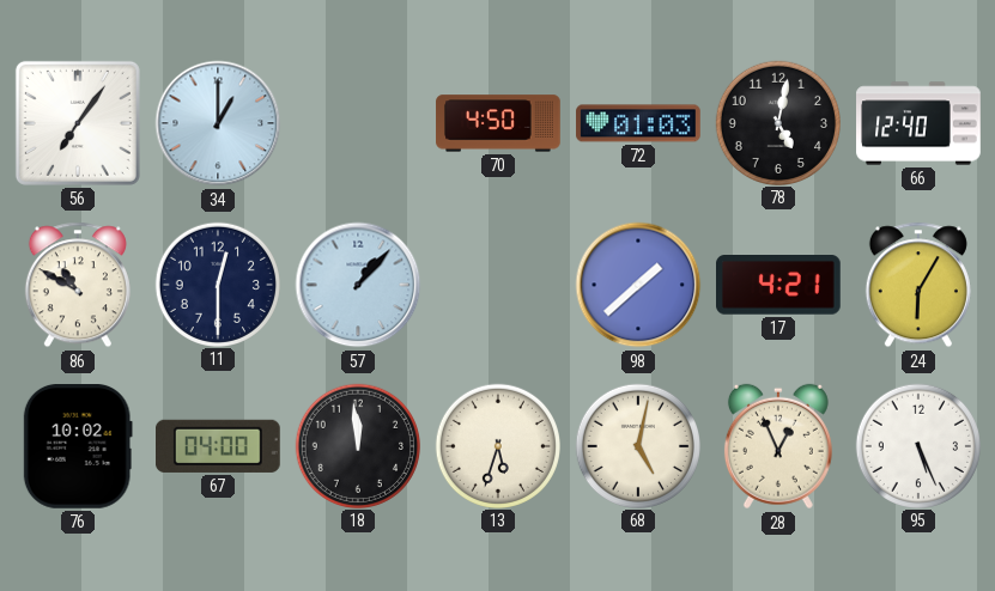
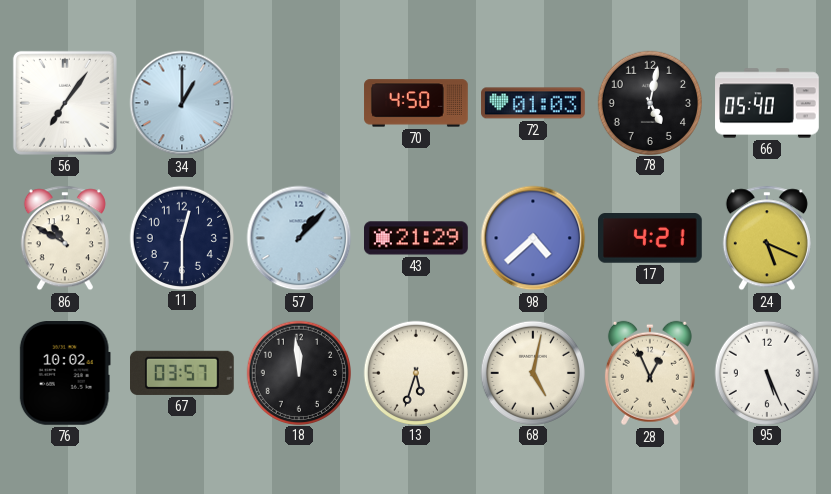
66: 12:40 -> 05:40
43: none -> 21:29
98: 1:38 -> 4:38
24: 6:05 -> 5:19
67: 04:00 -> 03:57
